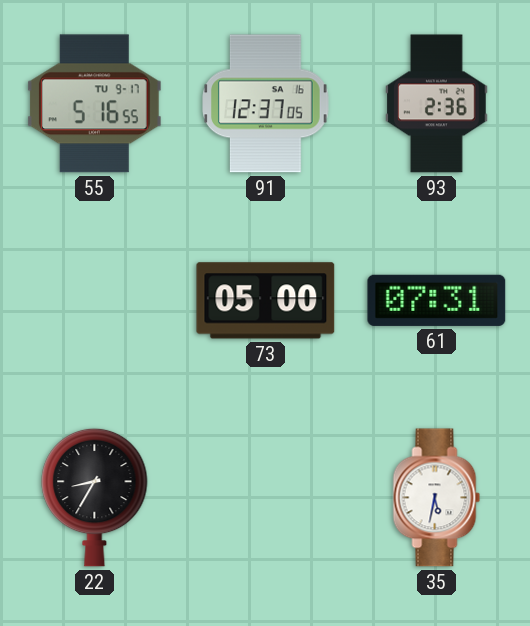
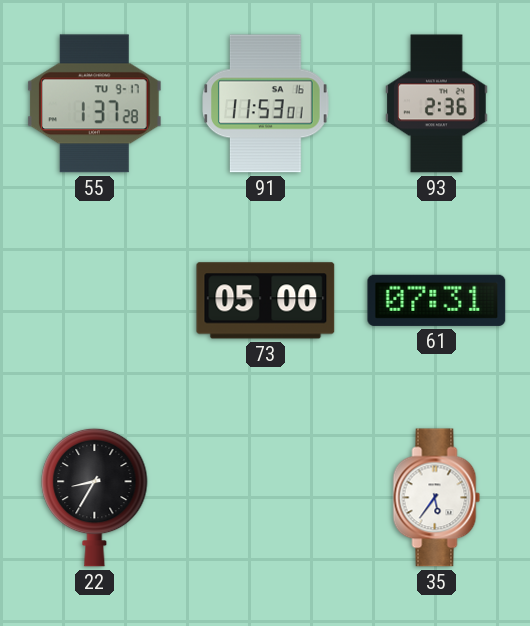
55: 5:16 -> 1:37
91: 12:37 -> 11:53
35: 5:32 -> 5:36
